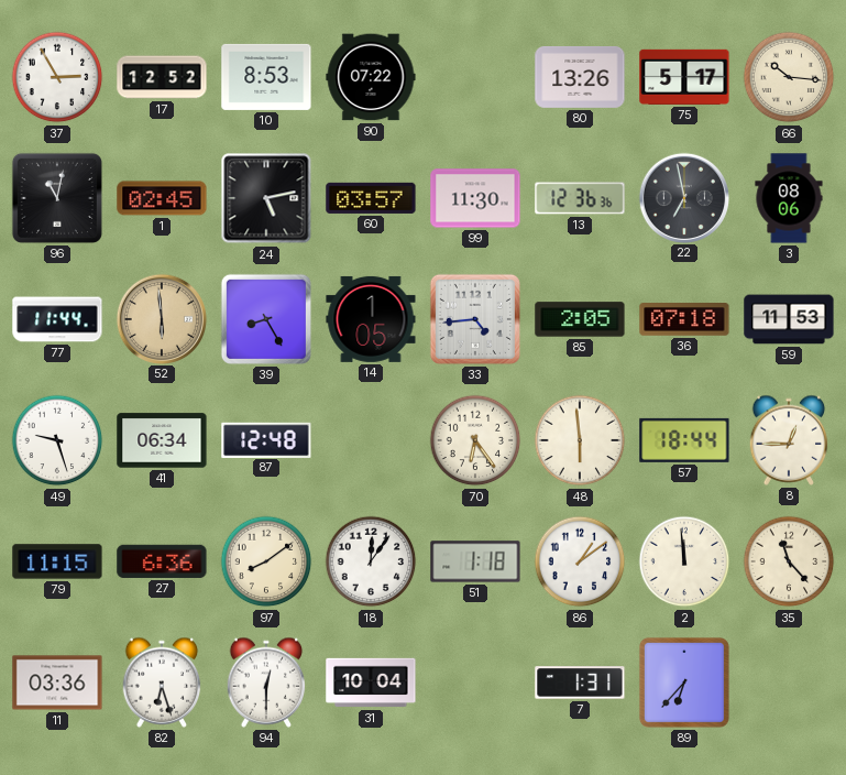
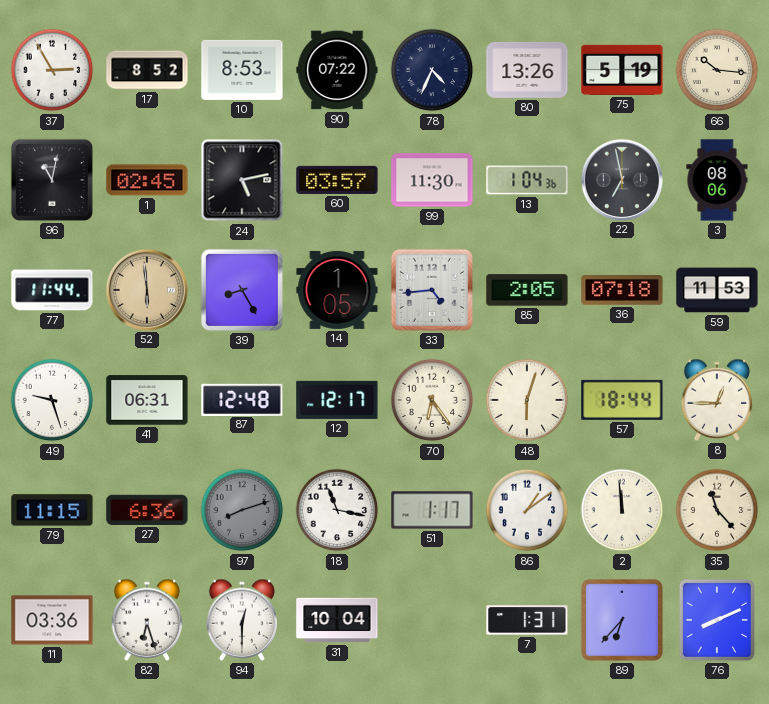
17: 12:52 -> 8:52
78: none -> 4:34
75: 5:17 -> 5:19
13: 12:36 -> 1:04
41: 06:34 -> 06:31
12: none -> 12:17
48: 5:59 -> 6:03
97: 8:09 -> 8:12
97 dial: cream -> grey
18: 12:06 -> 11:17
51: 1:18 -> 1:17
76: none -> 8:11
